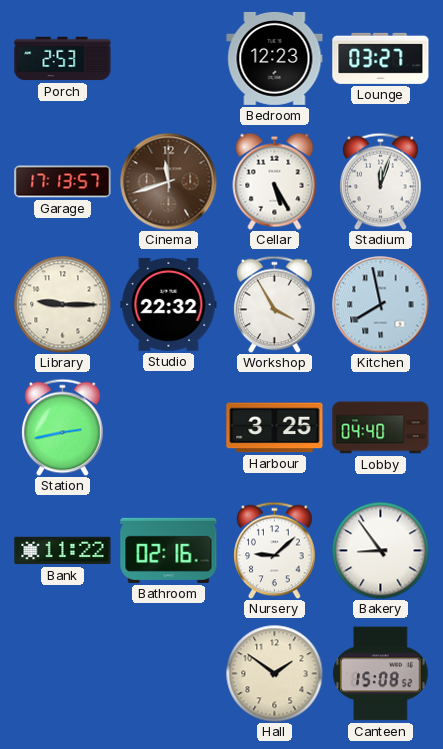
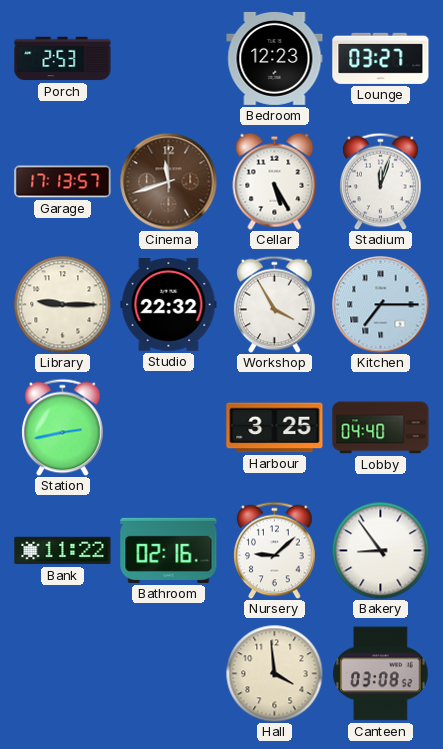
Kitchen: 7:58 -> 7:15
Hall: 1:51 -> 3:59
Canteen: 15:08 -> 03:08
